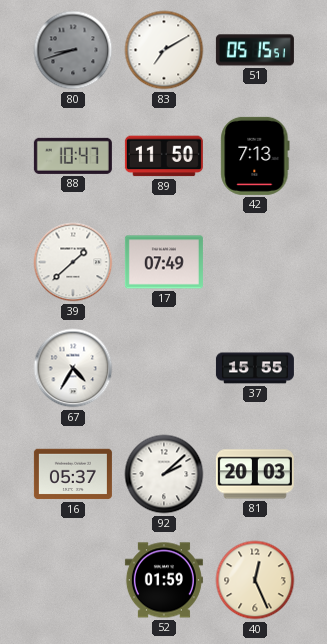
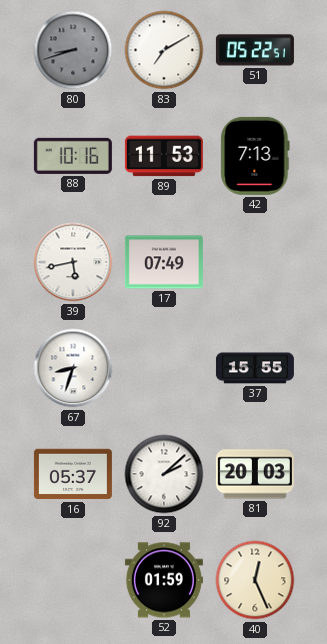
51: 05:15 -> 05:22
88: 10:47 -> 10:16
89: 11:50 -> 11:53
39: 1:38 -> 5:43
67: 4:35 -> 8:33
